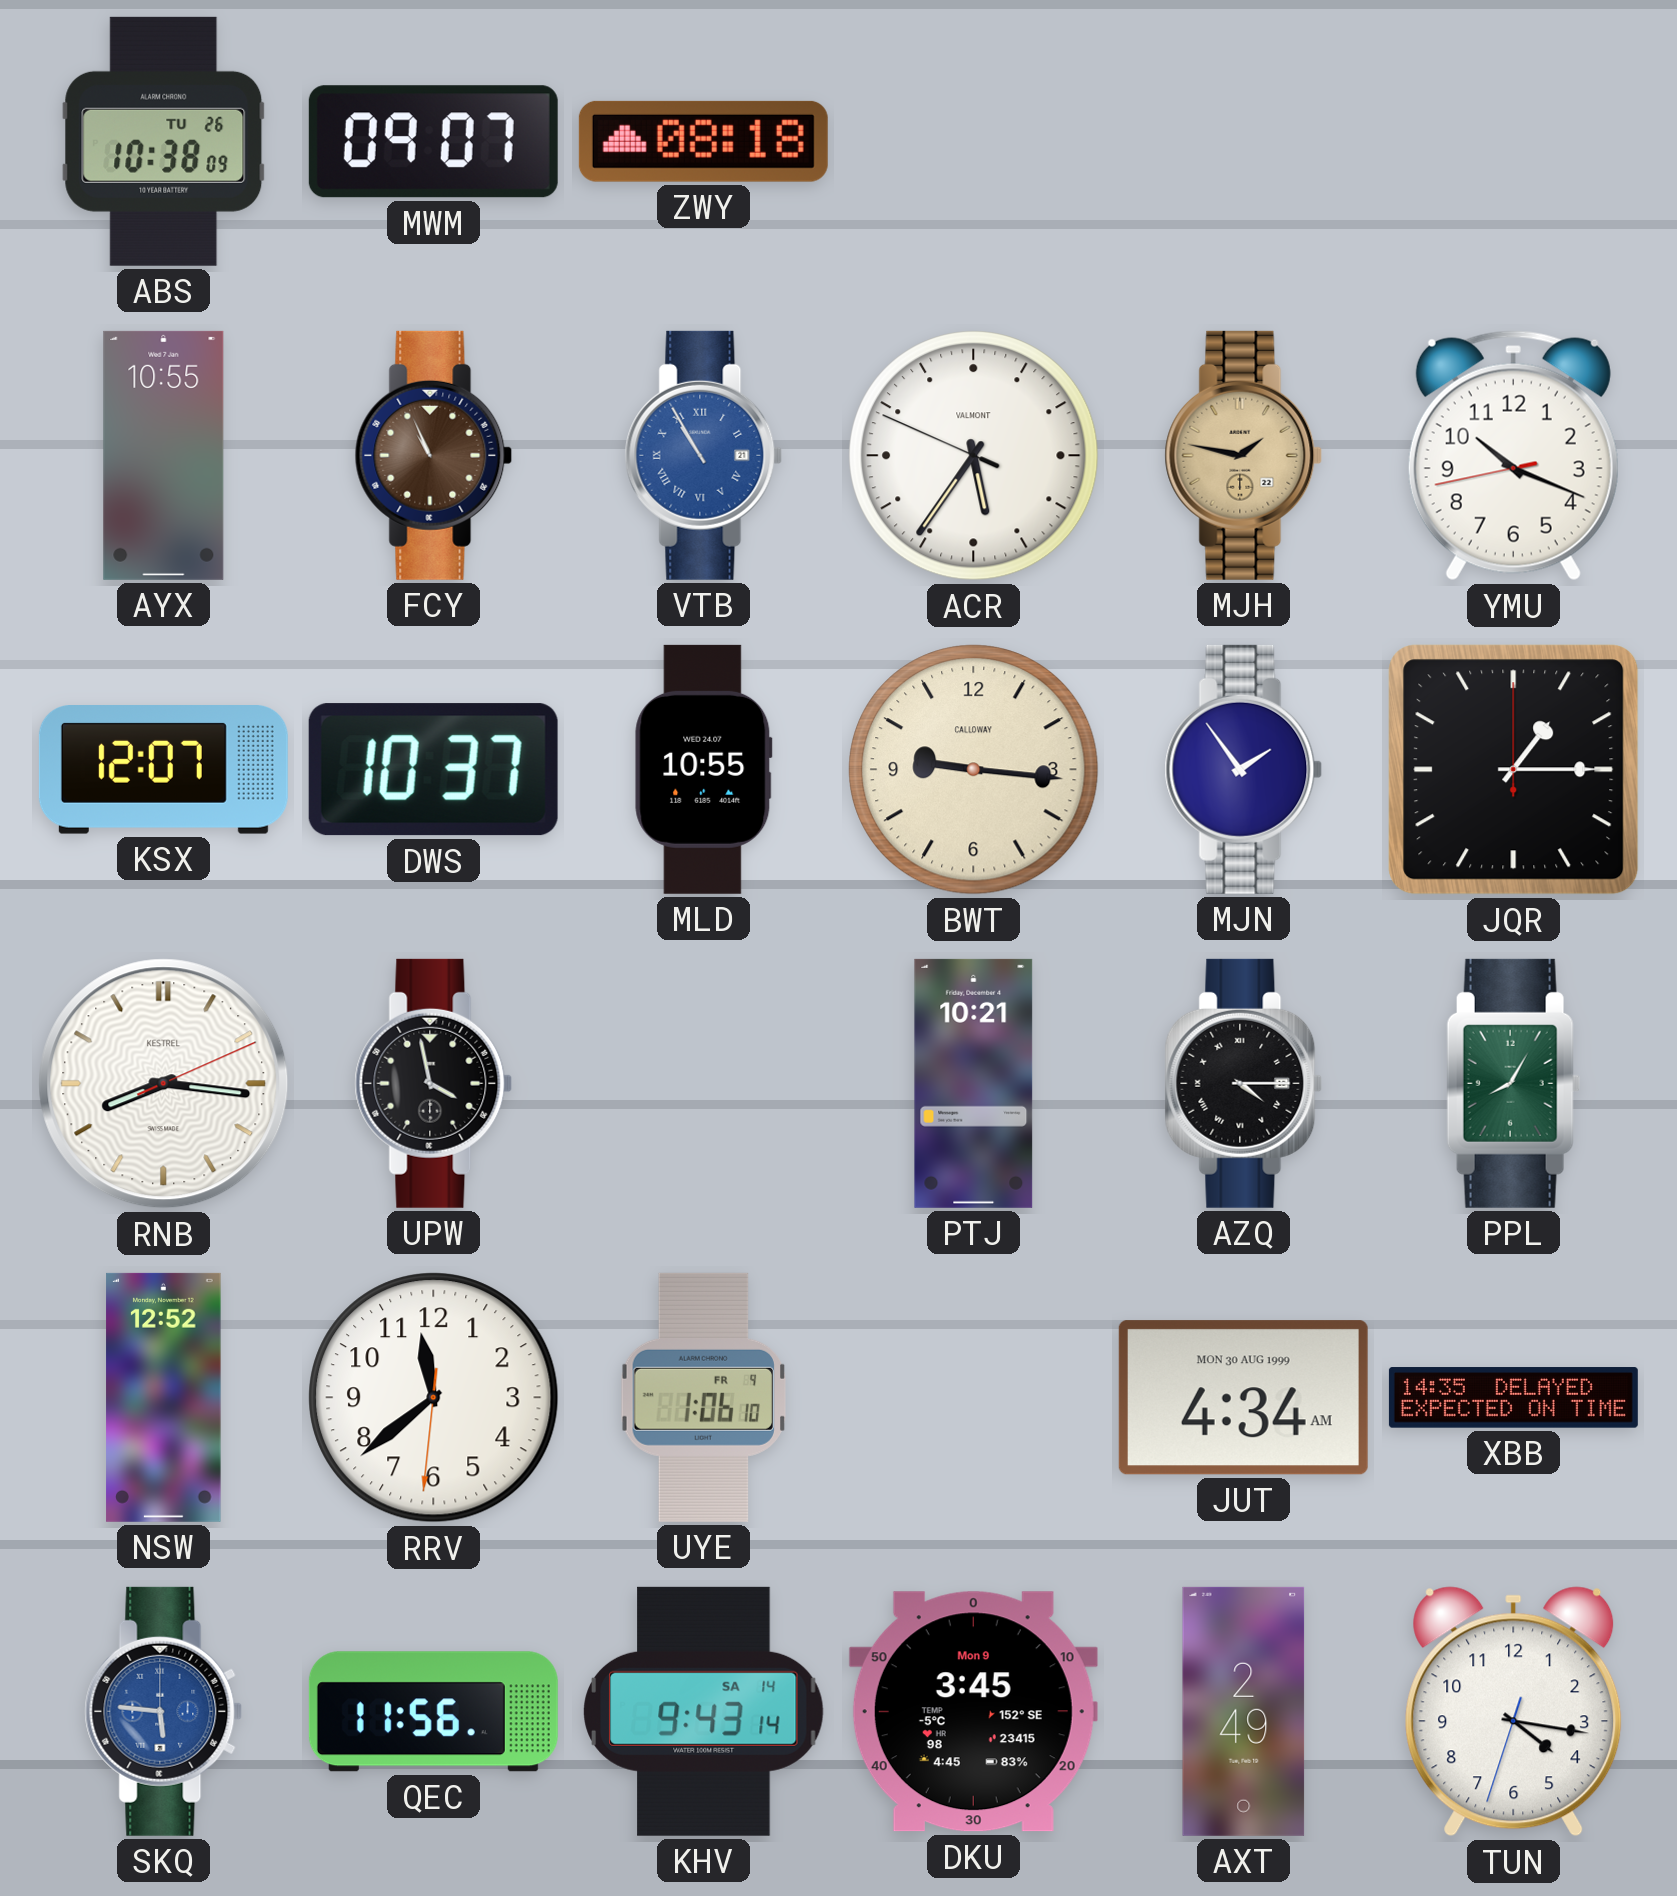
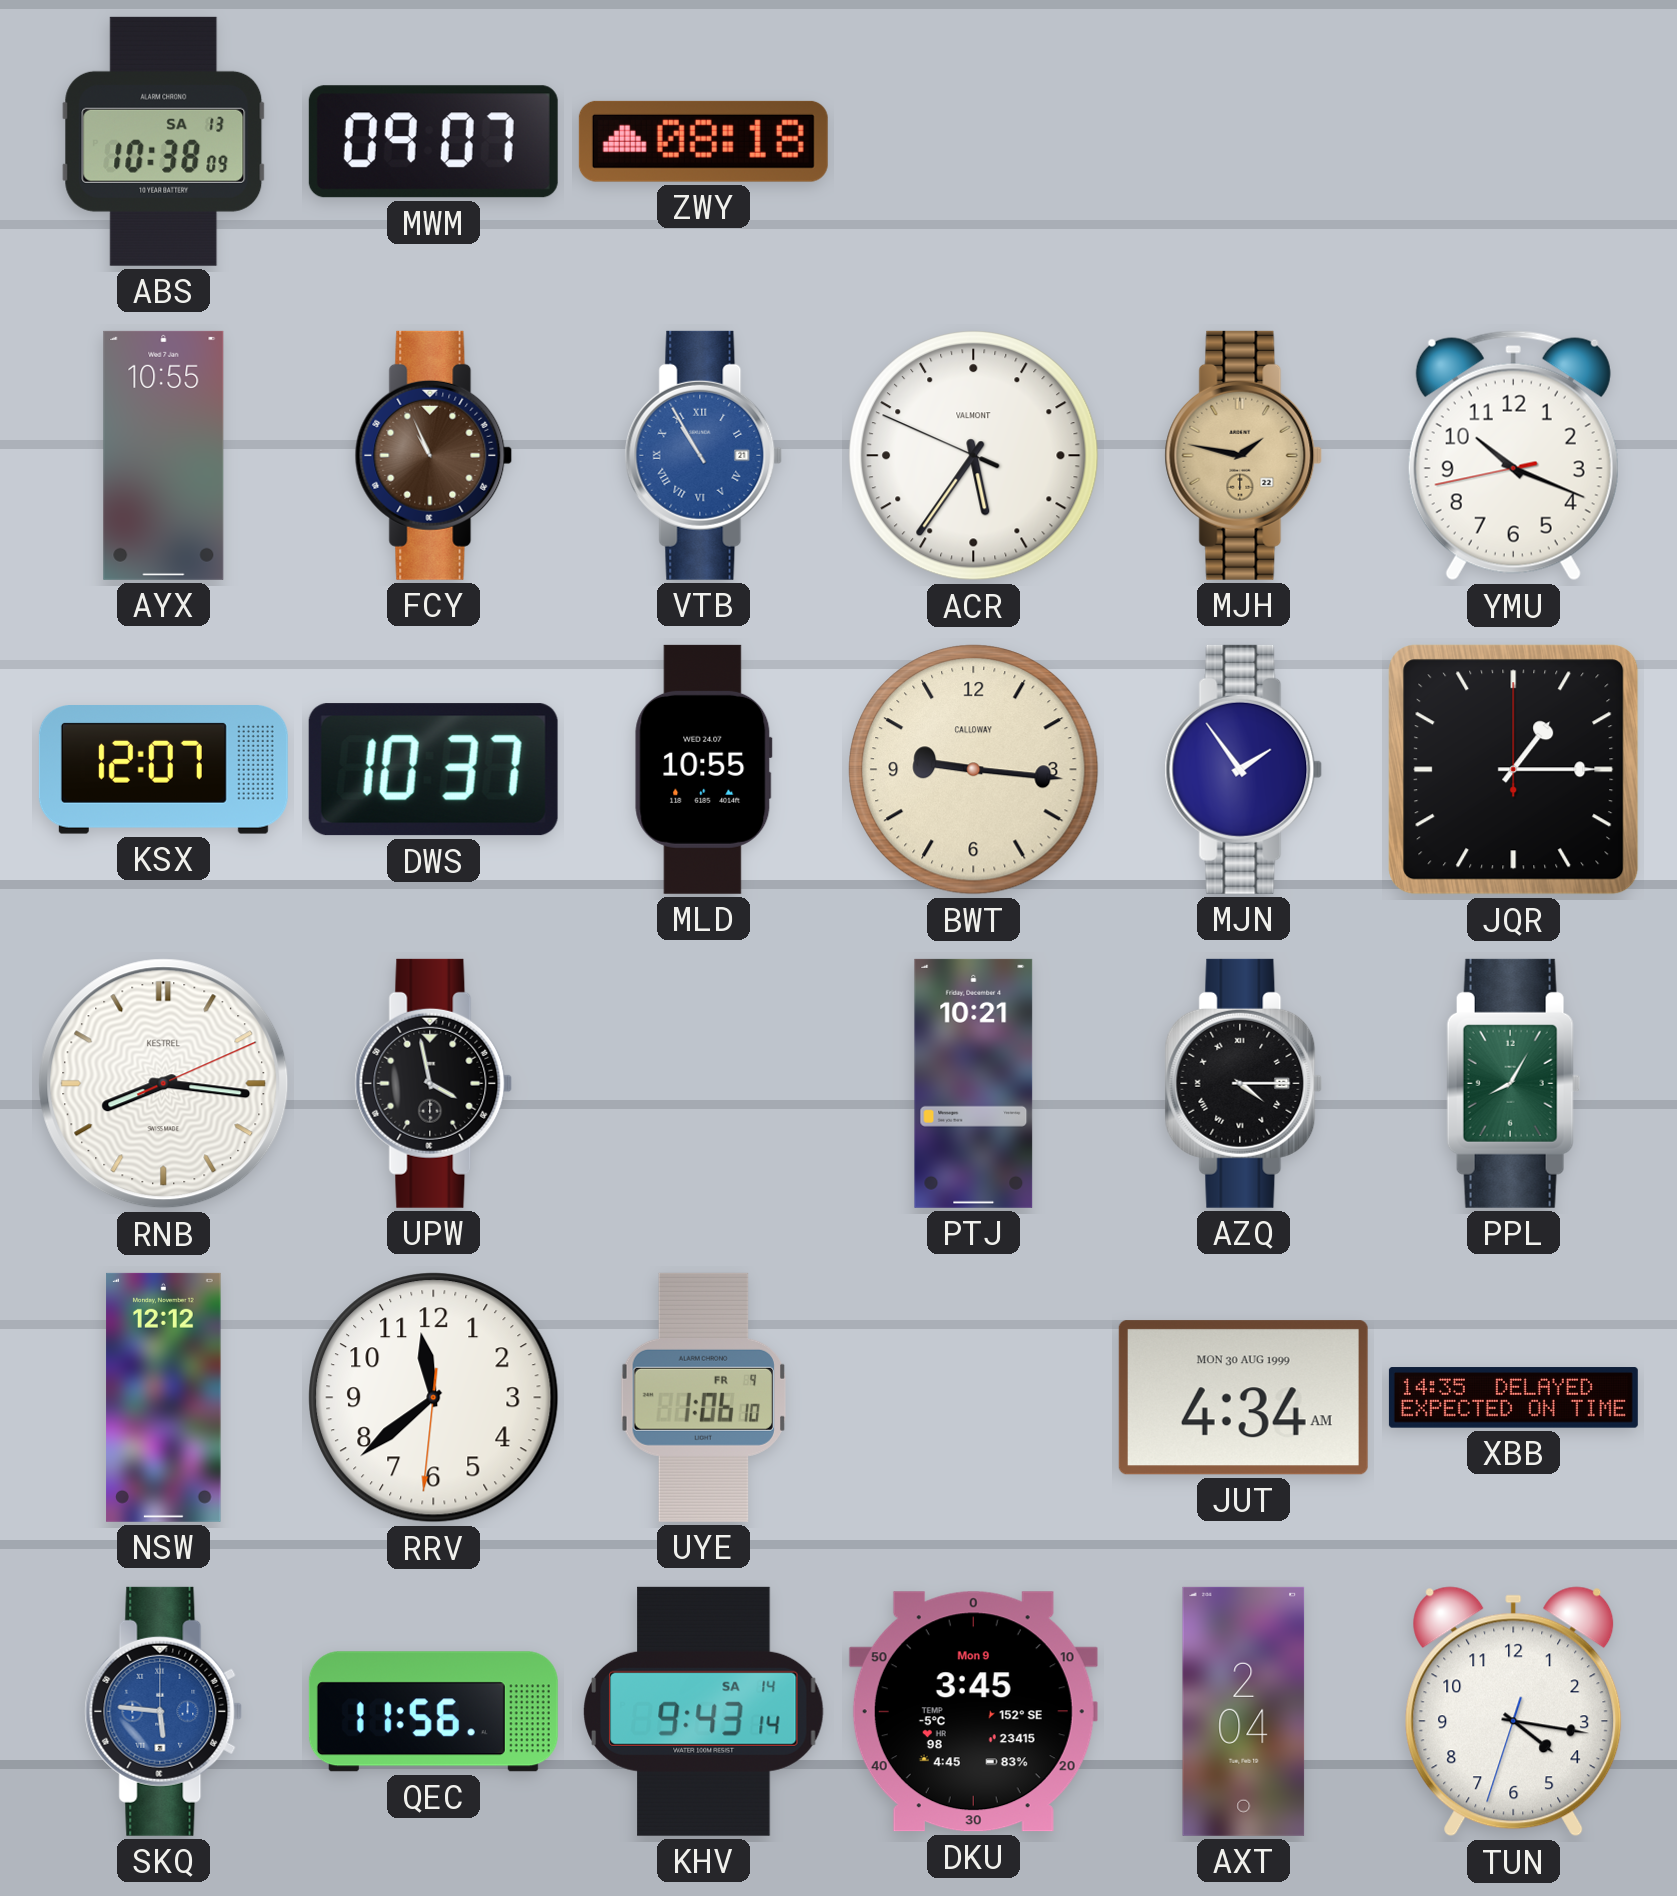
ABS date: TU 26 -> SA 13
NSW: 12:52 -> 12:12
AXT: 2:49 -> 2:04
